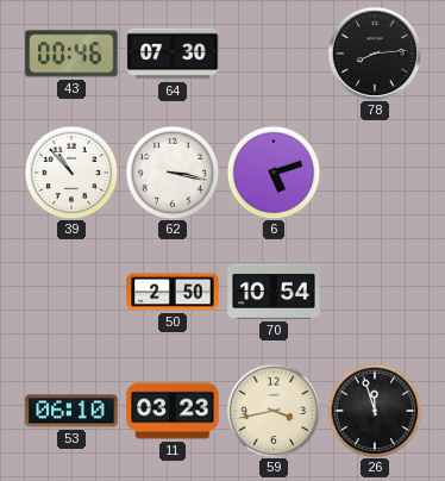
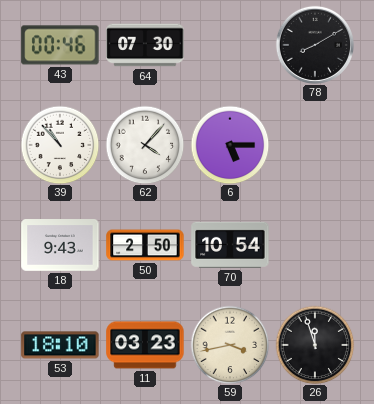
78: 8:14 -> 8:10
62: 3:17 -> 4:07
6: 5:12 -> 5:15
18: none -> 9:43
53: 06:10 -> 18:10
